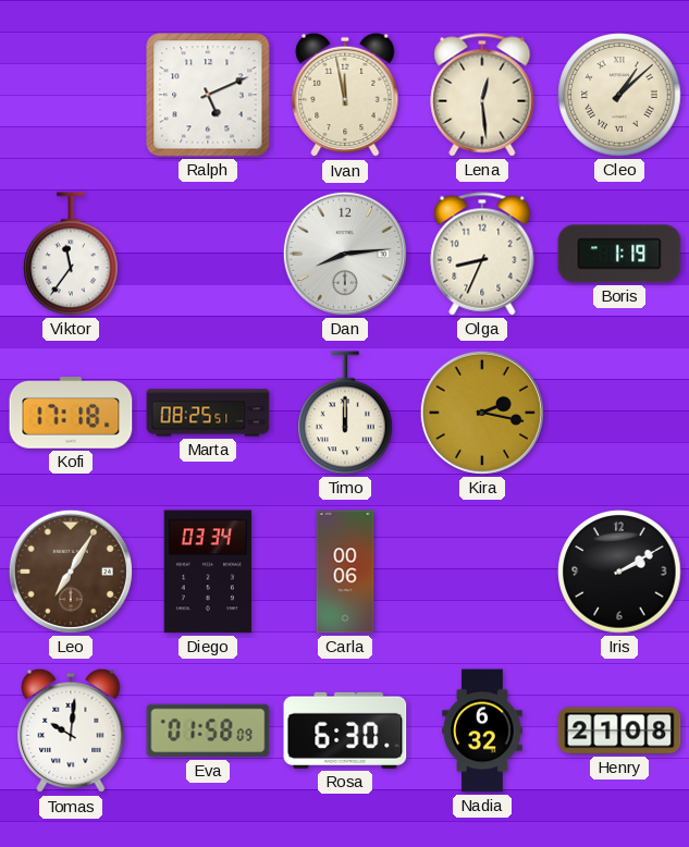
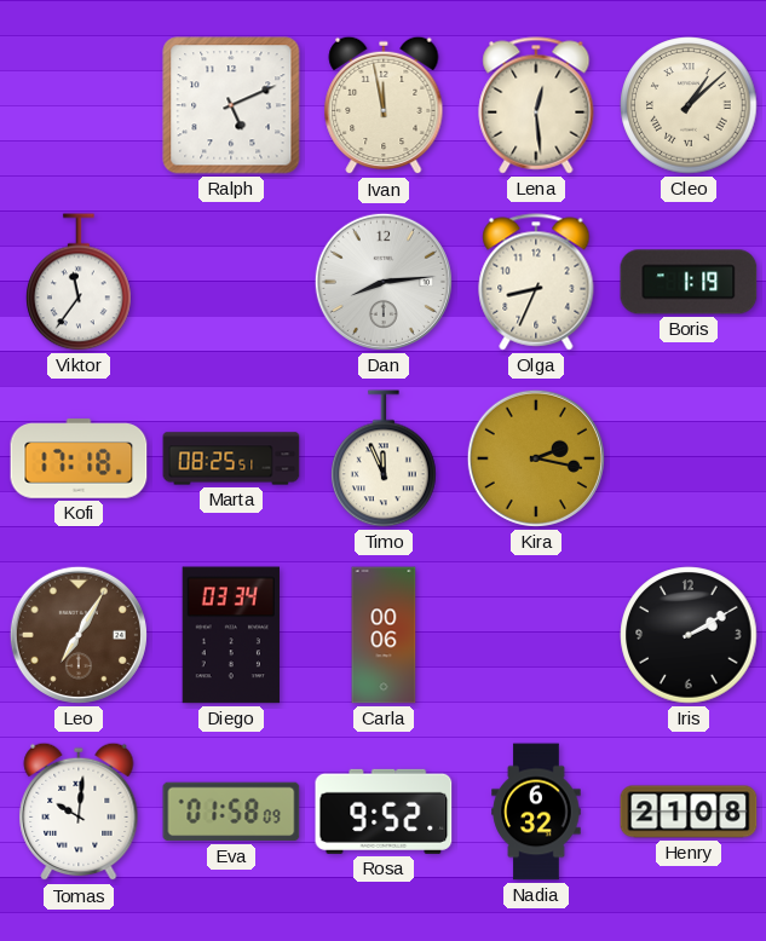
Timo: 12:00 -> 11:56
Rosa: 6:30 -> 9:52
